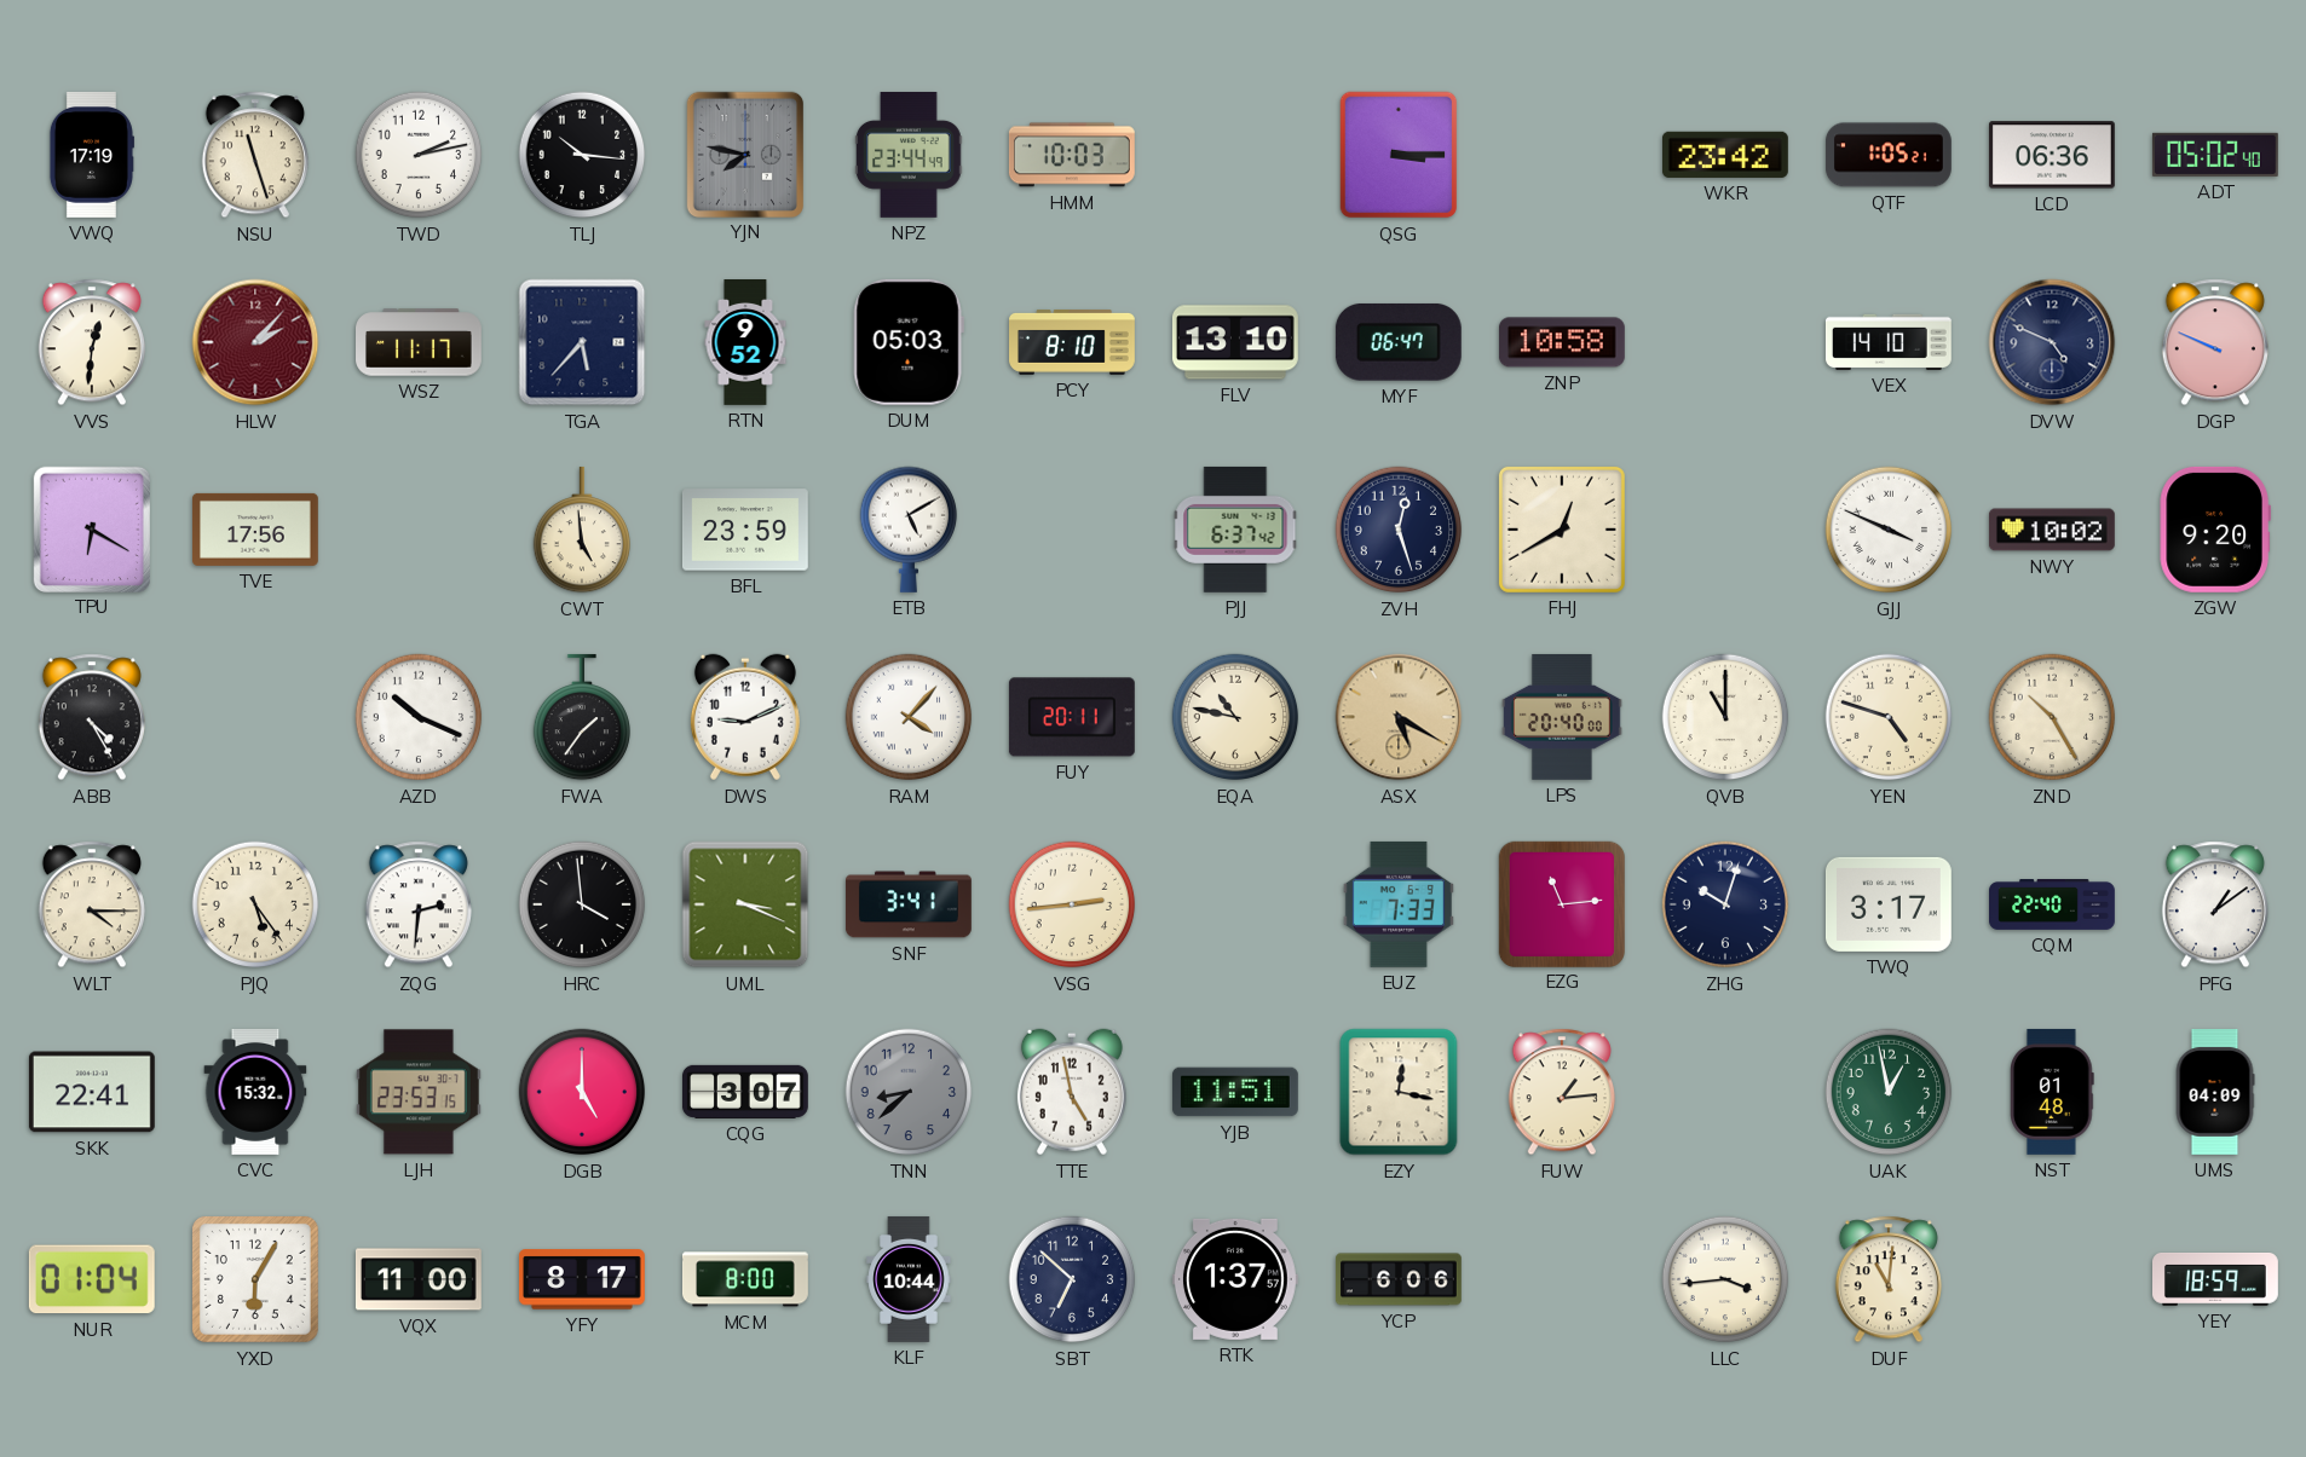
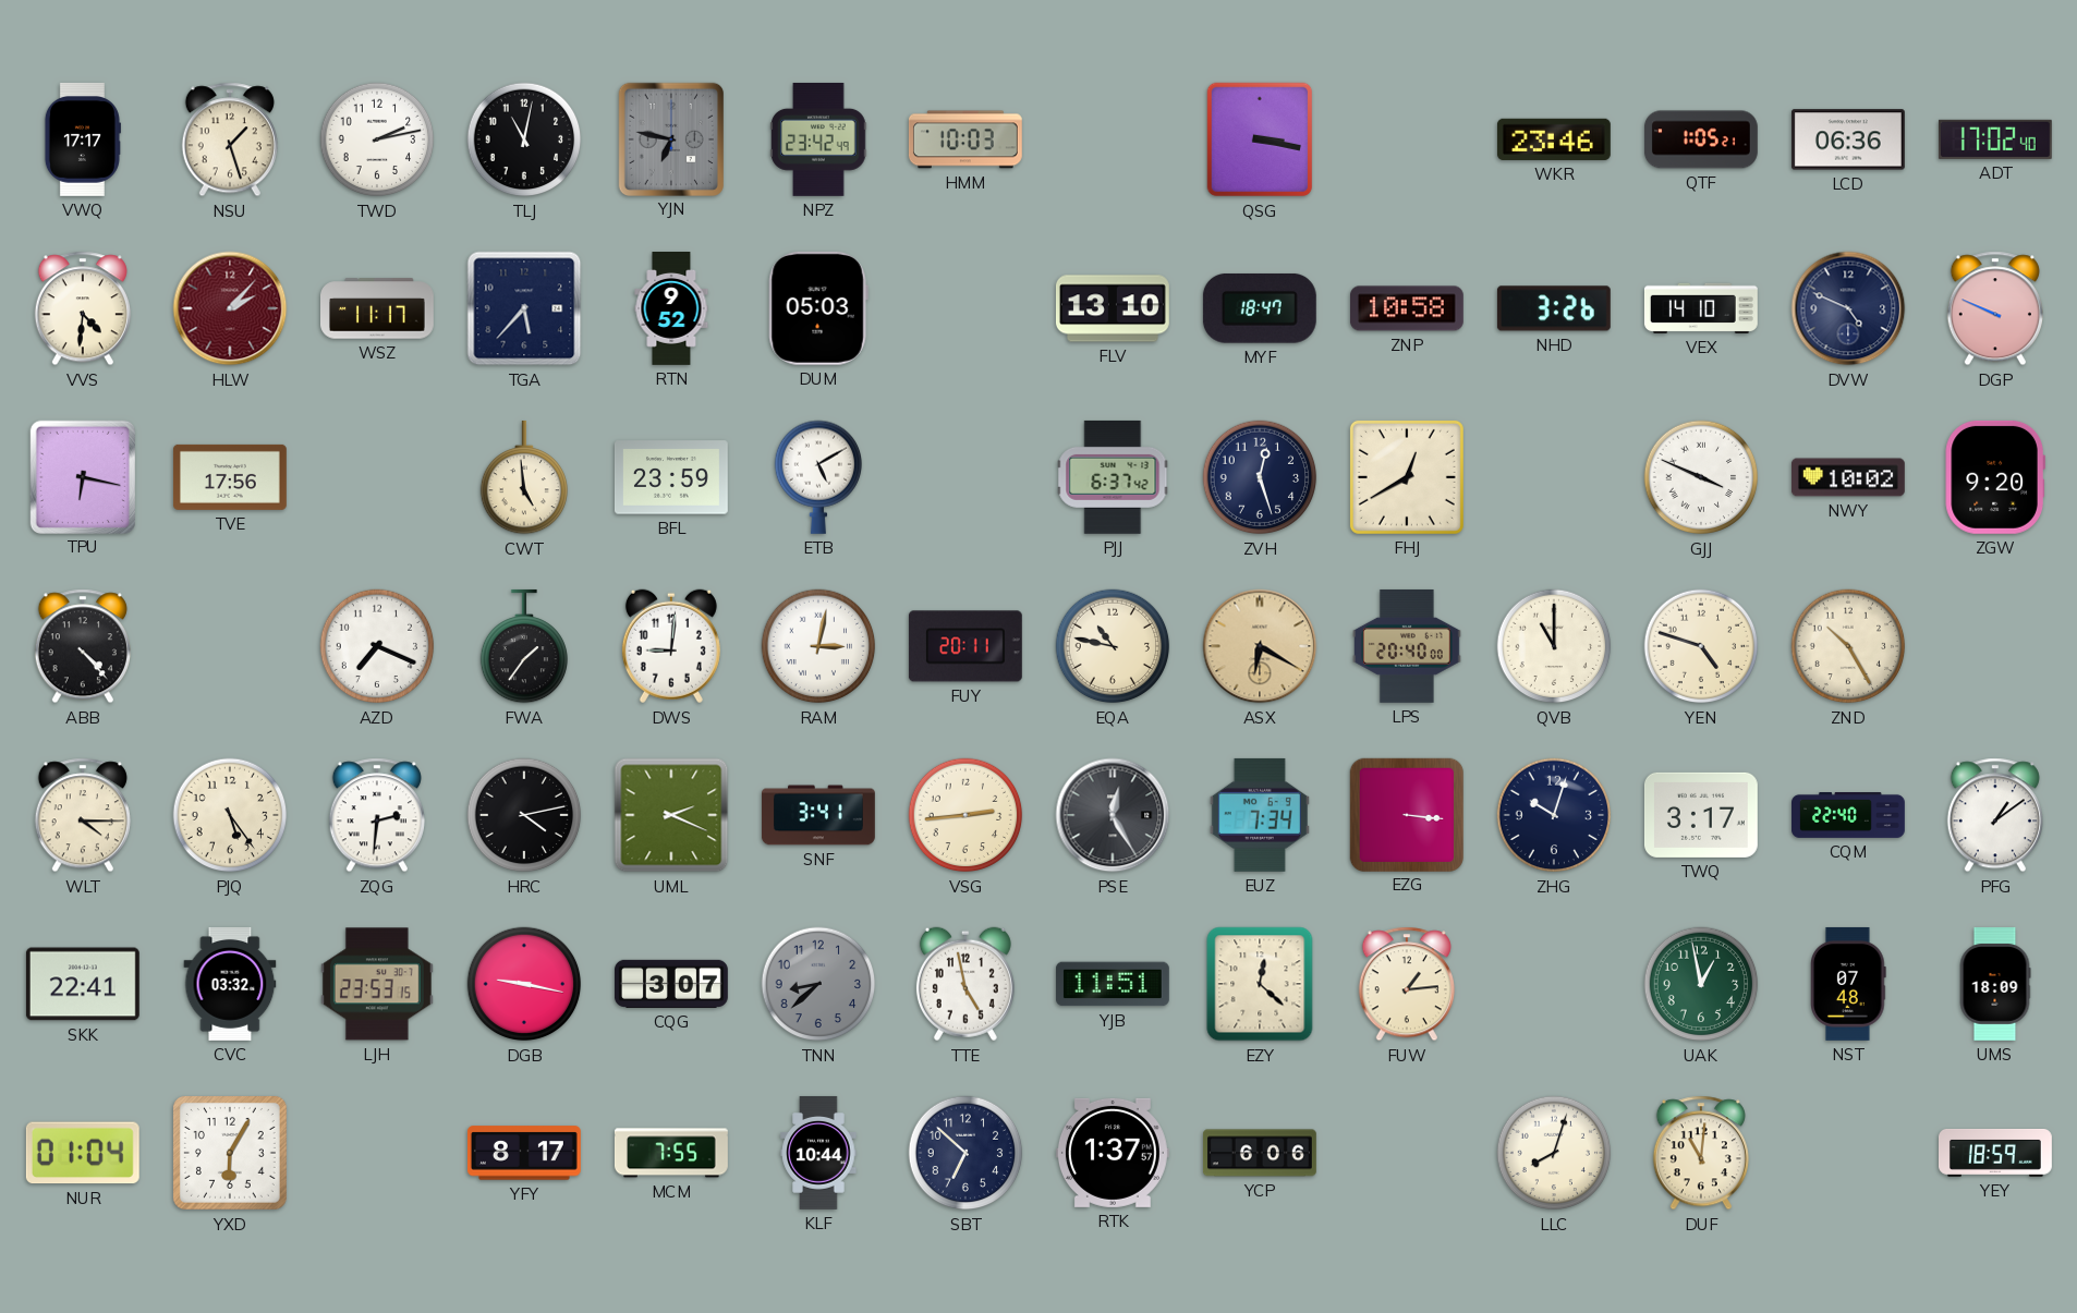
VWQ: 17:19 -> 17:17
NSU: 11:27 -> 1:27
TLJ: 10:16 -> 11:02
YJN: 7:47 -> 6:47
NPZ: 23:44 -> 23:42
QSG: 3:15 -> 3:17
WKR: 23:42 -> 23:46
ADT: 05:02 -> 17:02
VVS: 12:31 -> 4:31
PCY: 8:10 -> none
MYF: 06:47 -> 18:47
NHD: none -> 3:26
TPU: 6:20 -> 6:17
ABB: 4:25 -> 4:23
AZD: 10:19 -> 7:19
DWS: 9:11 -> 9:01
RAM: 4:07 -> 3:02
ASX: 5:20 -> 6:20
HRC: 3:59 -> 4:13
UML: 3:19 -> 2:19
PSE: none -> 12:25
EUZ: 7:33 -> 7:34
EZG: 11:14 -> 3:16
CVC: 15:32 -> 03:32
DGB: 5:00 -> 9:17
EZY: 12:17 -> 12:22
NST: 01:48 -> 07:48
UMS: 04:09 -> 18:09
VQX: 11:00 -> none
MCM: 8:00 -> 7:55
LLC: 3:44 -> 8:03
